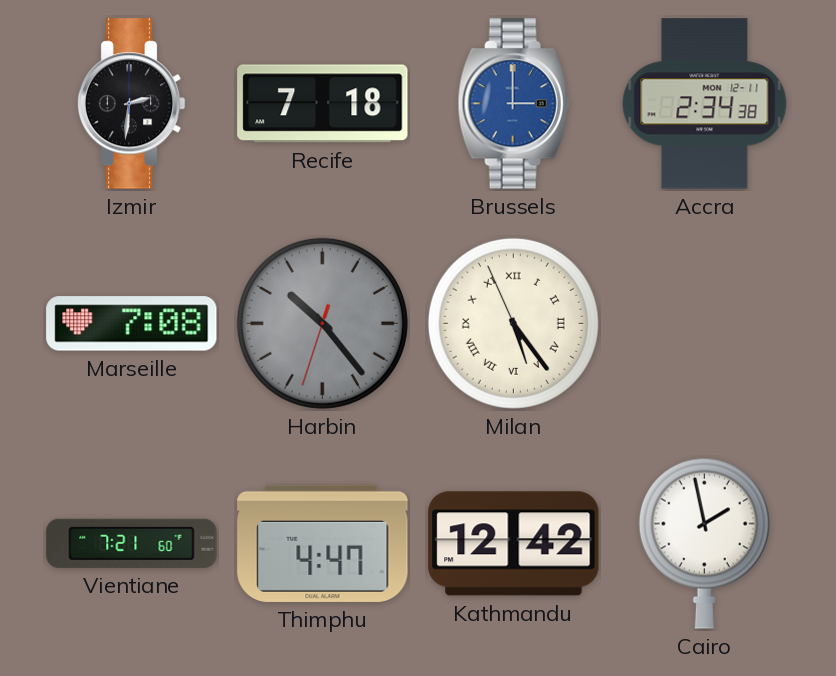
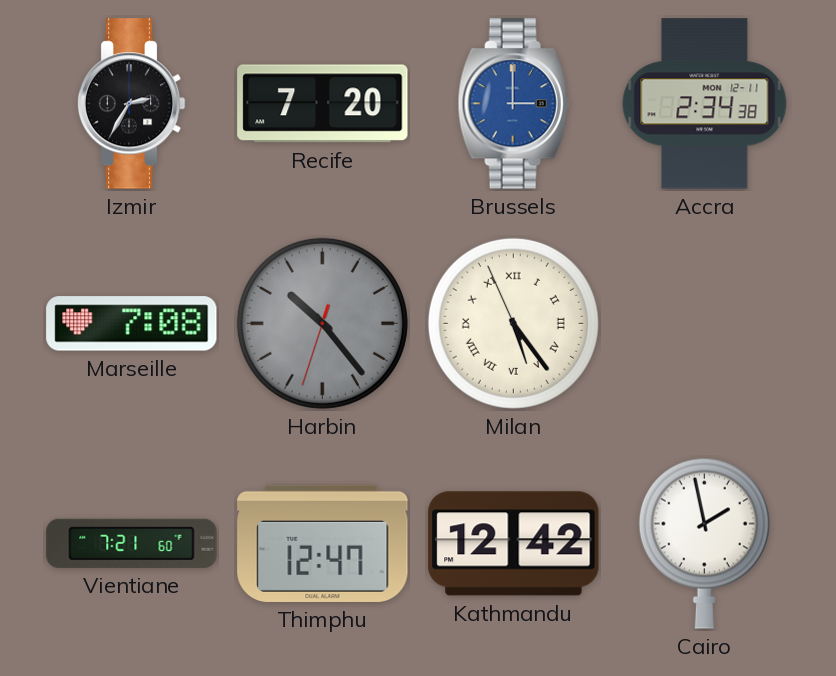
Izmir: 2:31 -> 2:35
Recife: 7:18 -> 7:20
Thimphu: 4:47 -> 12:47
